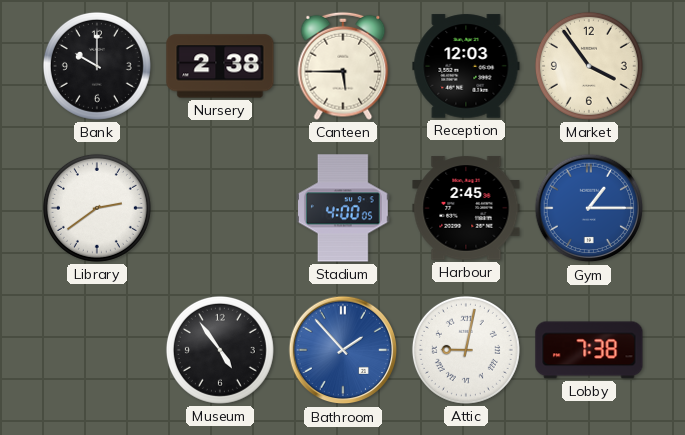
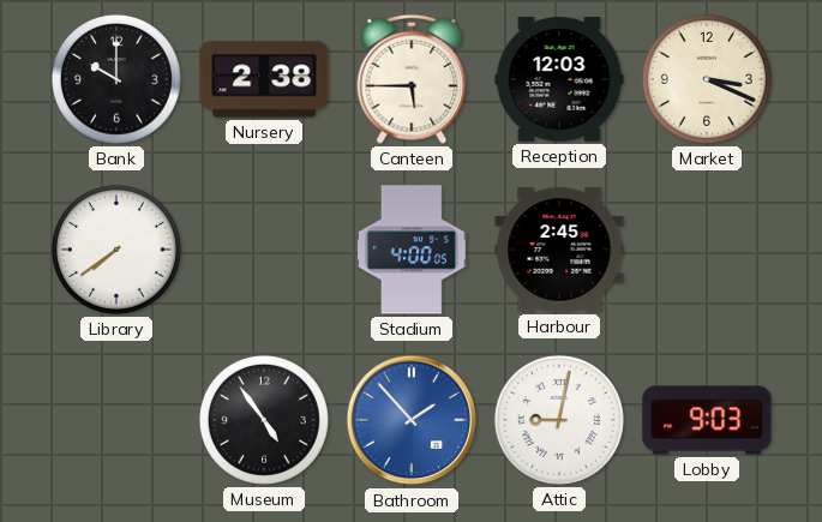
Market: 3:54 -> 3:19
Library: 2:39 -> 7:39
Gym: 1:15 -> none
Lobby: 7:38 -> 9:03
